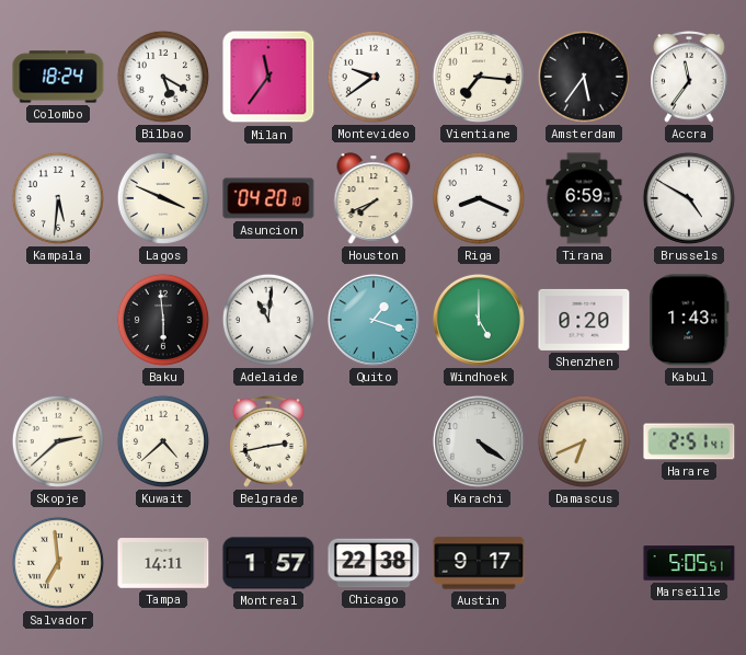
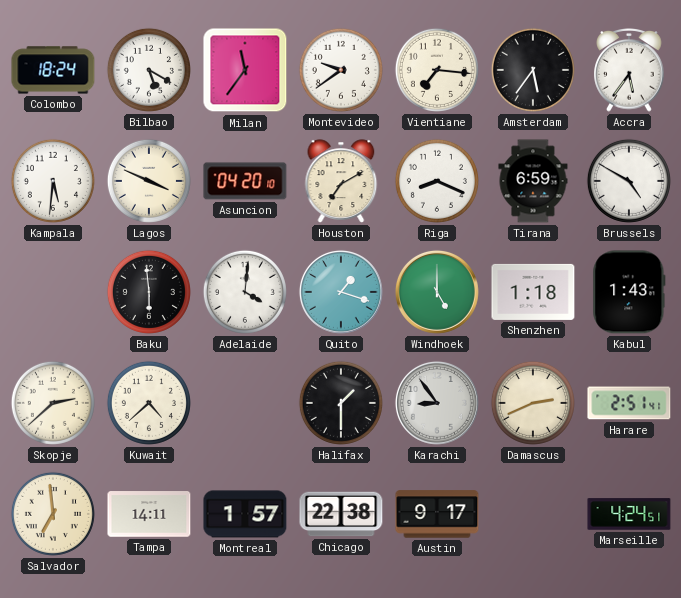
Accra: 11:36 -> 5:36
Houston: 7:41 -> 7:10
Adelaide: 11:01 -> 4:01
Shenzhen: 0:20 -> 1:18
Belgrade: 2:43 -> none
Halifax: none -> 1:30
Karachi: 4:21 -> 8:54
Damascus: 6:41 -> 2:41
Marseille: 5:05 -> 4:24
